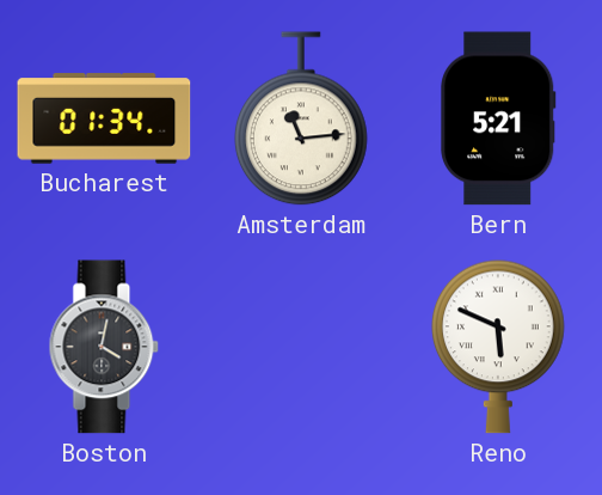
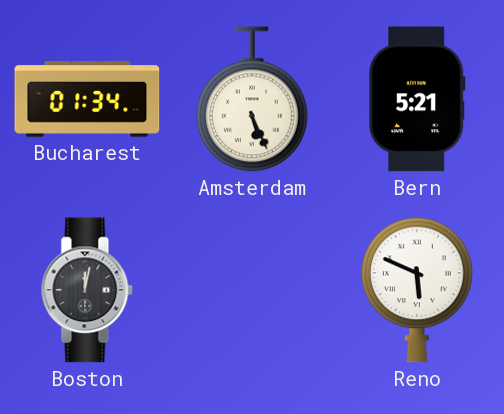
Amsterdam: 11:14 -> 5:26
Boston: 4:02 -> 12:02
